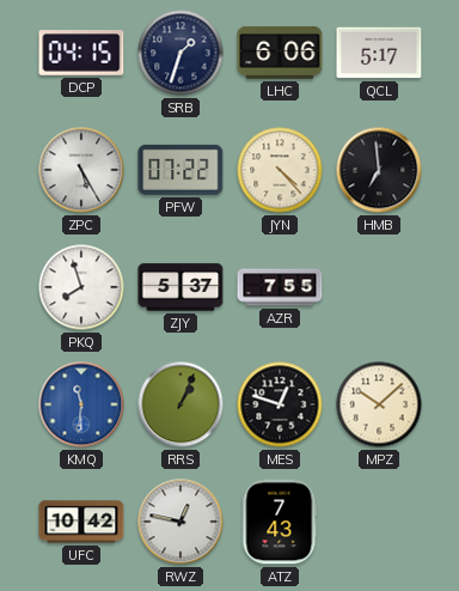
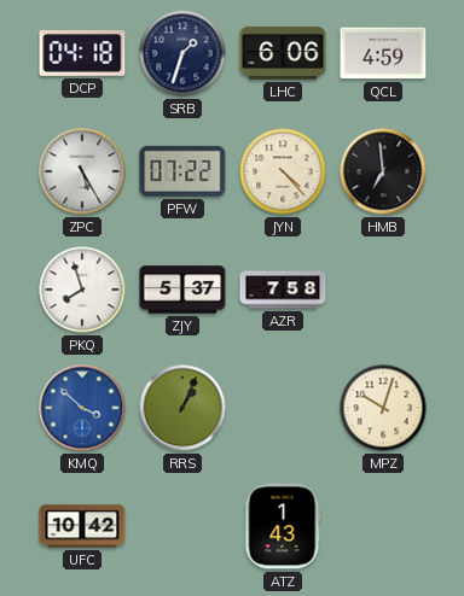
DCP: 04:15 -> 04:18
QCL: 5:17 -> 4:59
AZR: 7:55 -> 7:58
KMQ: 11:31 -> 3:52
MES: 12:48 -> none
MPZ: 10:08 -> 10:03
RWZ: 12:47 -> none
ATZ: 7:43 -> 1:43
